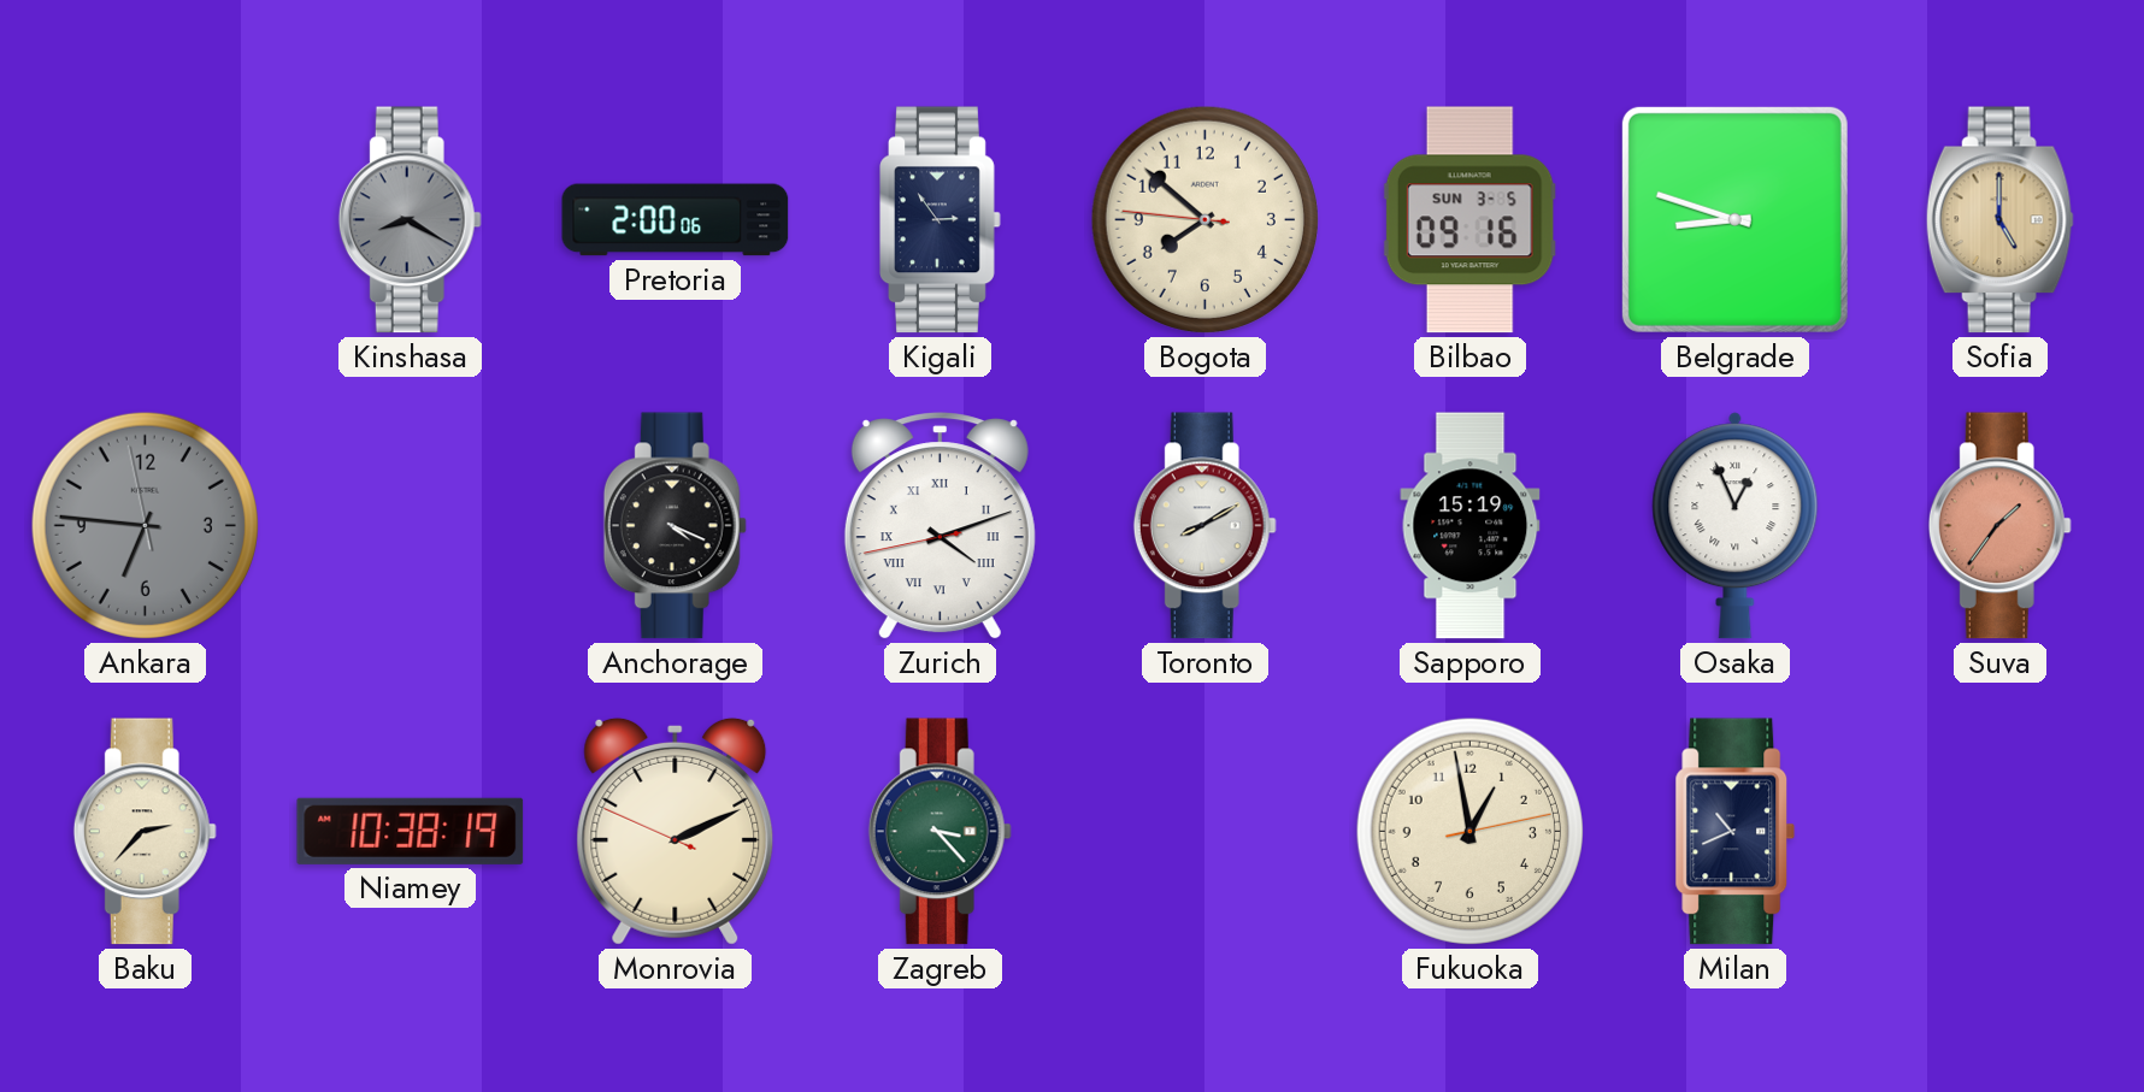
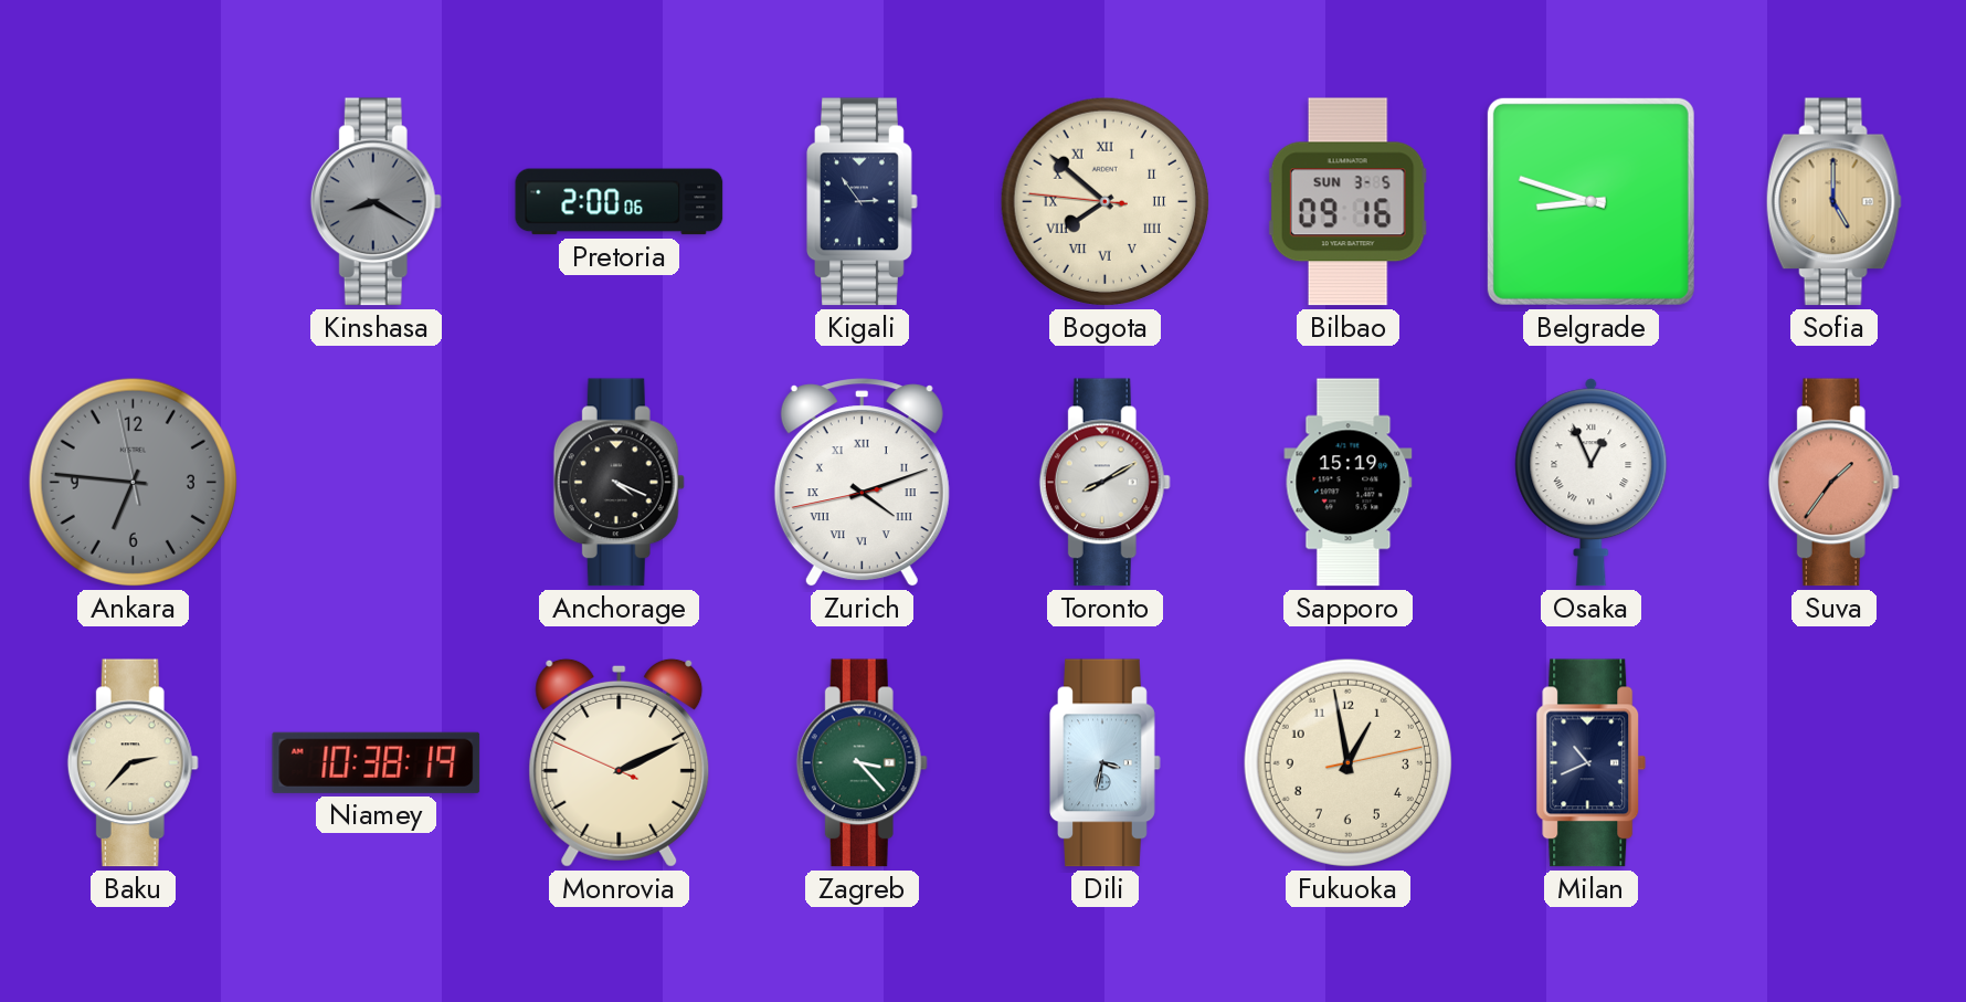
Bogota numerals: Arabic -> Roman
Dili: none -> 3:32
